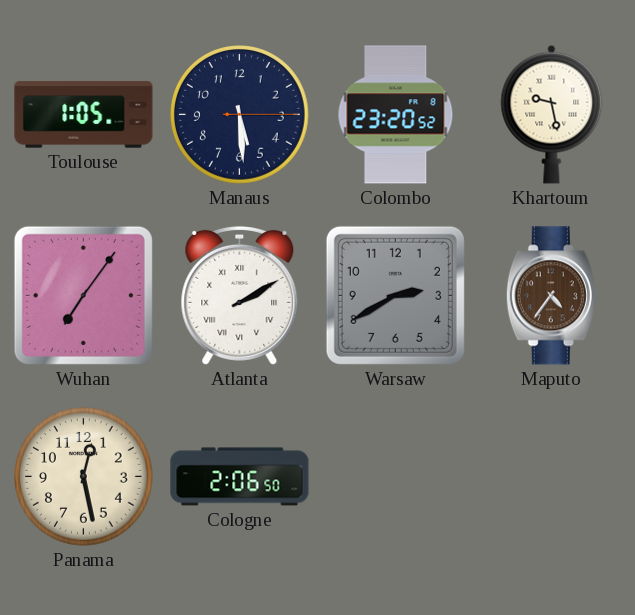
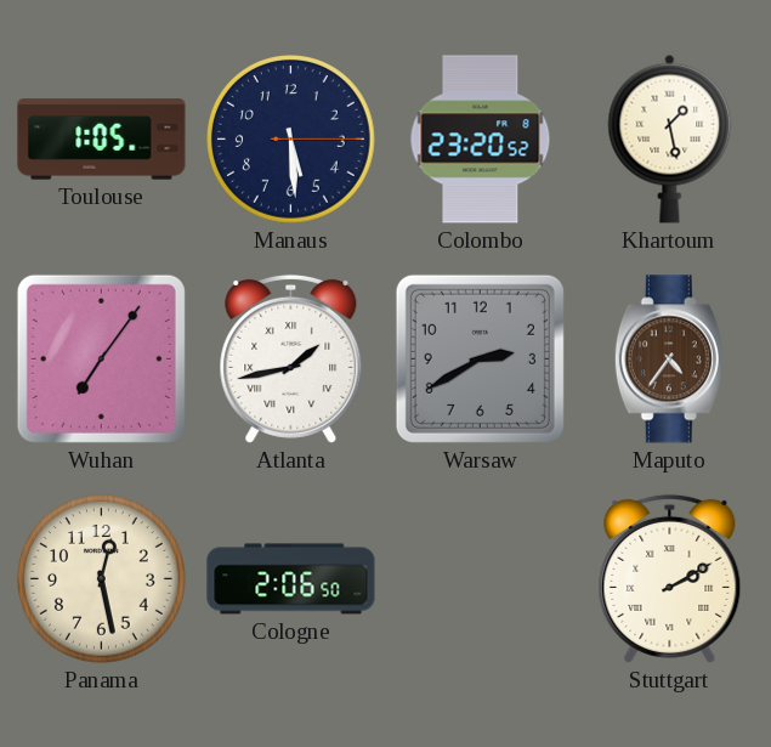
Khartoum: 9:28 -> 1:28
Atlanta: 2:10 -> 1:43
Stuttgart: none -> 2:10
